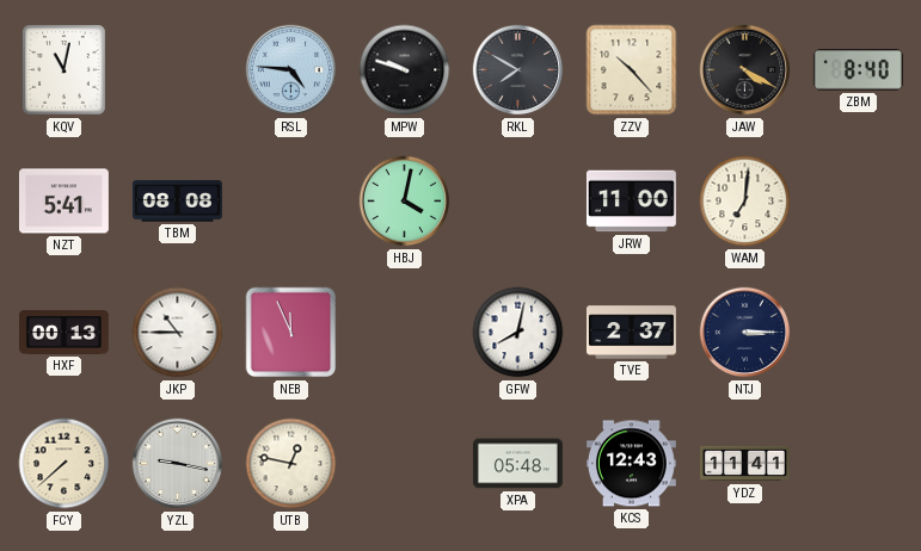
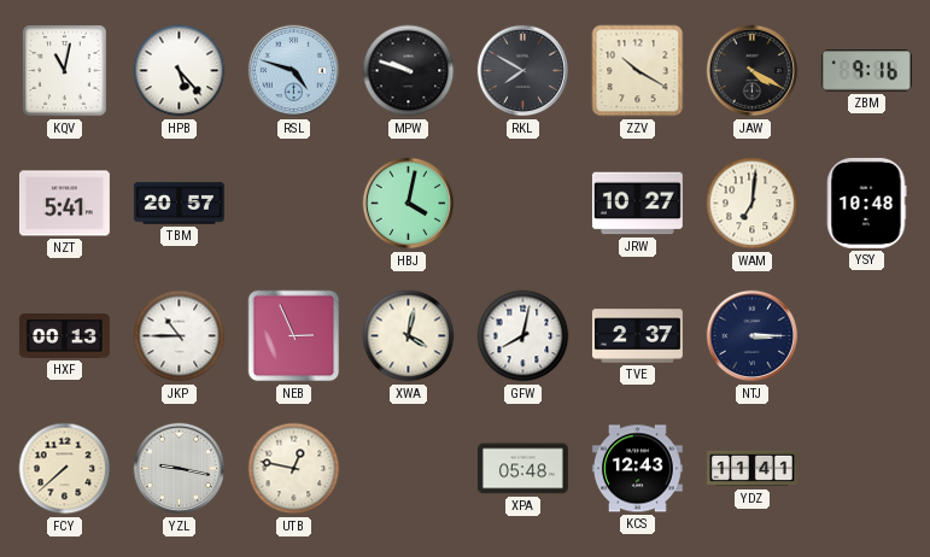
HPB: none -> 5:23
RSL: 4:46 -> 4:48
ZZV: 10:23 -> 10:20
ZBM: 8:40 -> 9:16
TBM: 08:08 -> 20:57
JRW: 11:00 -> 10:27
YSY: none -> 10:48
NEB: 11:56 -> 2:56
XWA: none -> 4:02
